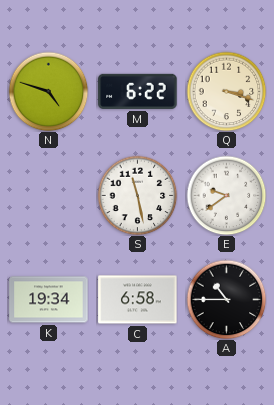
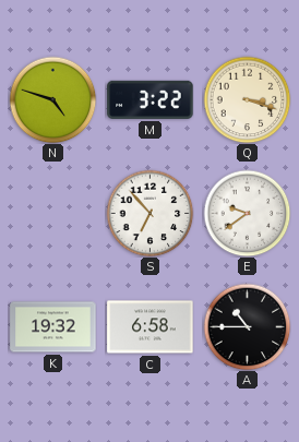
M: 6:22 -> 3:22
S: 11:28 -> 6:53
K: 19:34 -> 19:32
